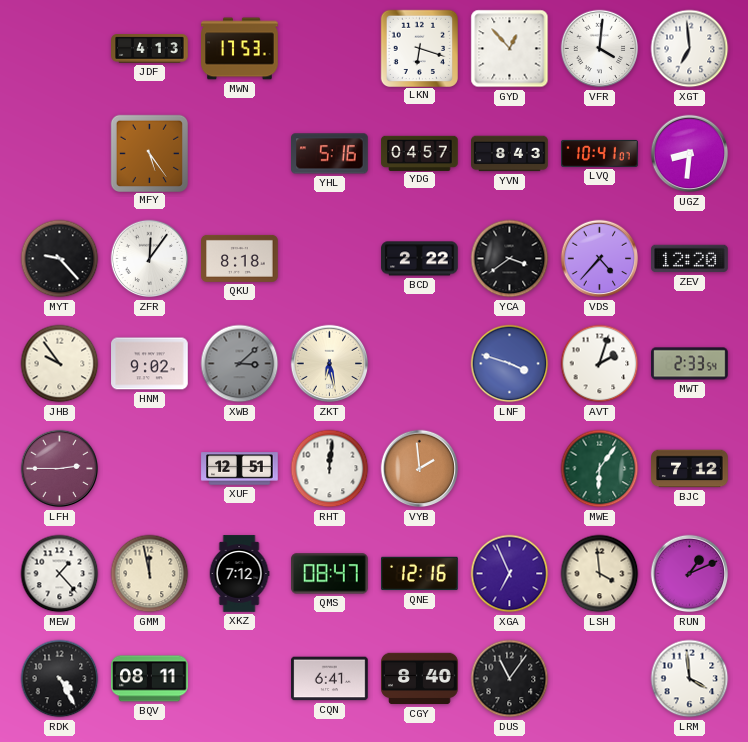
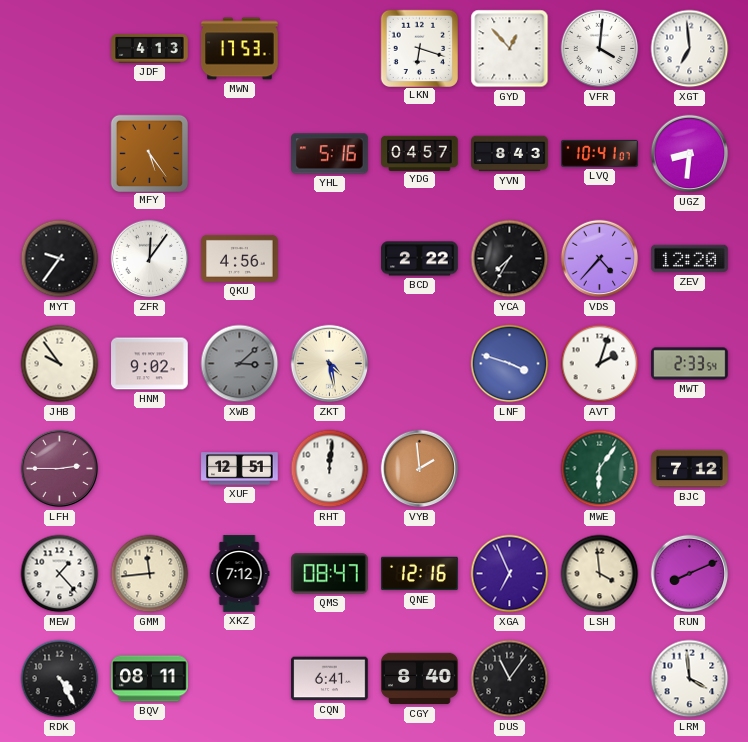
MYT: 9:23 -> 9:36
QKU: 8:18 -> 4:56
YCA: 3:39 -> 7:35
ZKT: 6:28 -> 4:28
GMM: 11:58 -> 11:44
RUN: 1:11 -> 8:11
